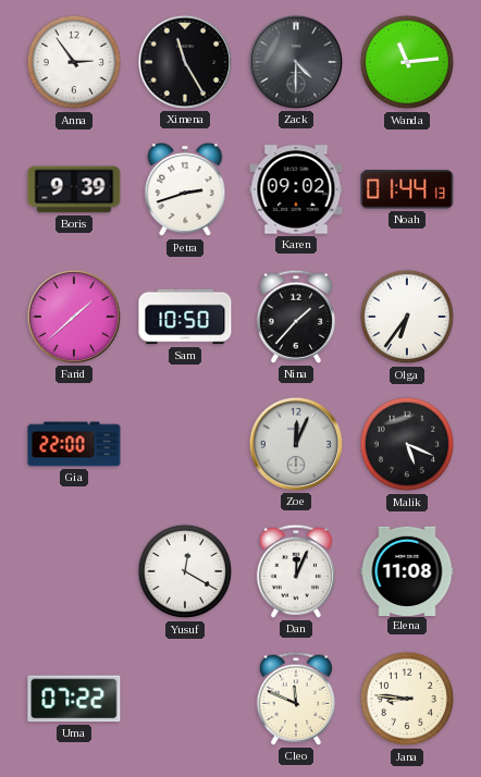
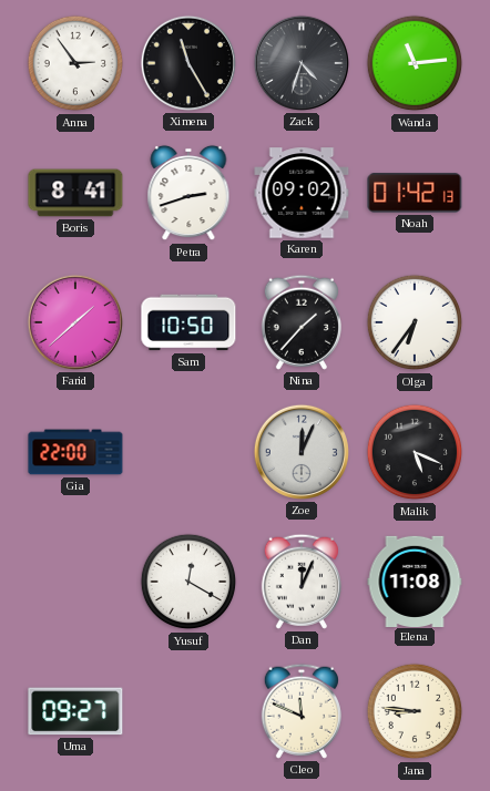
Zack: 4:30 -> 4:33
Boris: 9:39 -> 8:41
Noah: 01:44 -> 01:42
Uma: 07:22 -> 09:27
